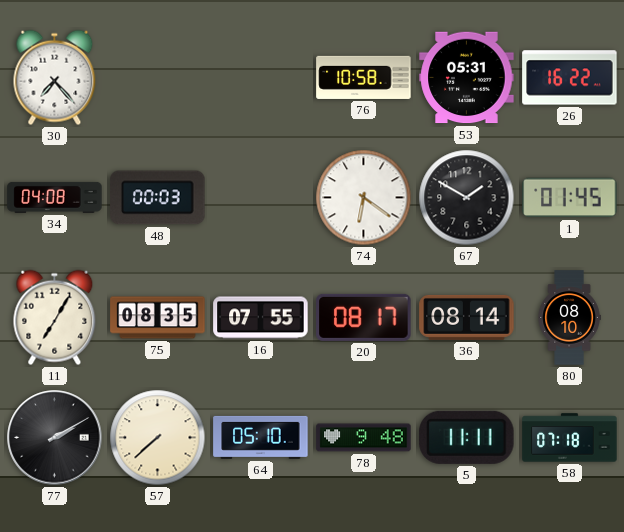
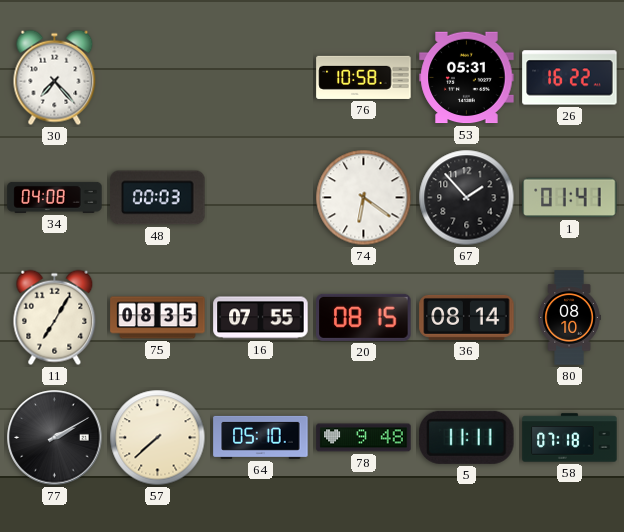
67: 1:50 -> 1:53
1: 01:45 -> 01:41
20: 08:17 -> 08:15
